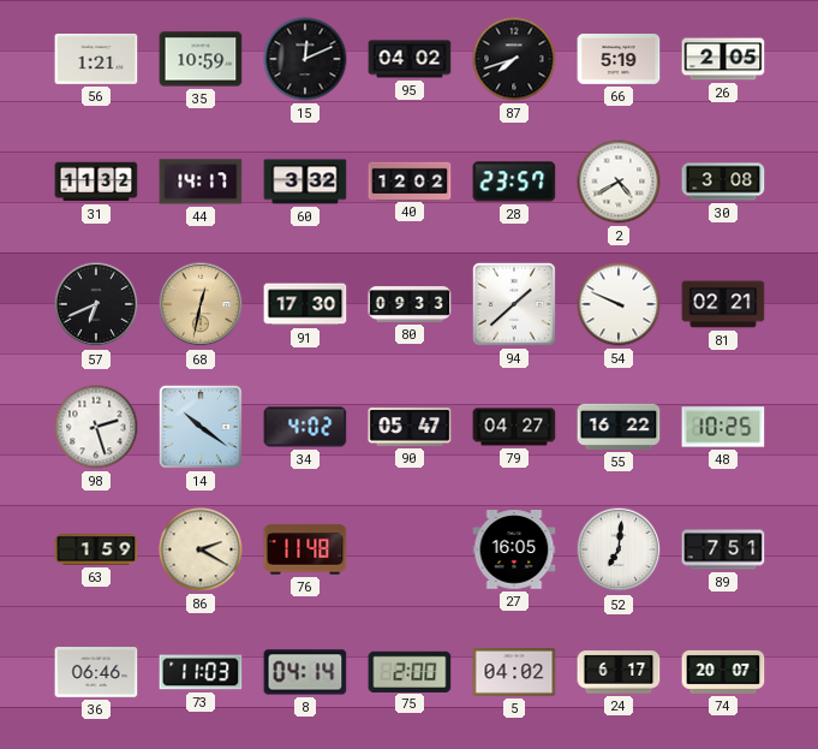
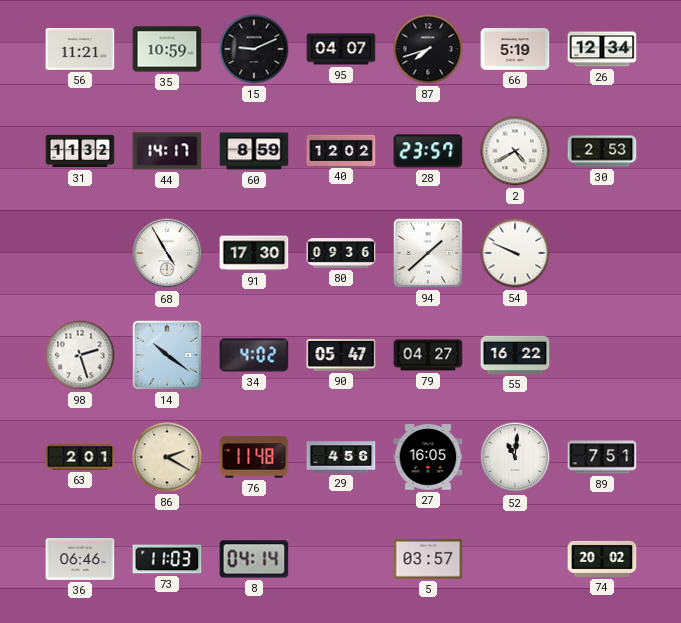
56: 1:21 -> 11:21
15: 12:11 -> 9:11
95: 04:02 -> 04:07
26: 2:05 -> 12:34
60: 3:32 -> 8:59
30: 3:08 -> 2:53
57: 6:41 -> none
68: 12:32 -> 4:55
68 dial: champagne -> white
80: 09:33 -> 09:36
81: 02:21 -> none
48: 10:25 -> none
63: 1:59 -> 2:01
29: none -> 4:56
52: 7:01 -> 11:01
75: 2:00 -> none
5: 04:02 -> 03:57
24: 6:17 -> none
74: 20:07 -> 20:02
